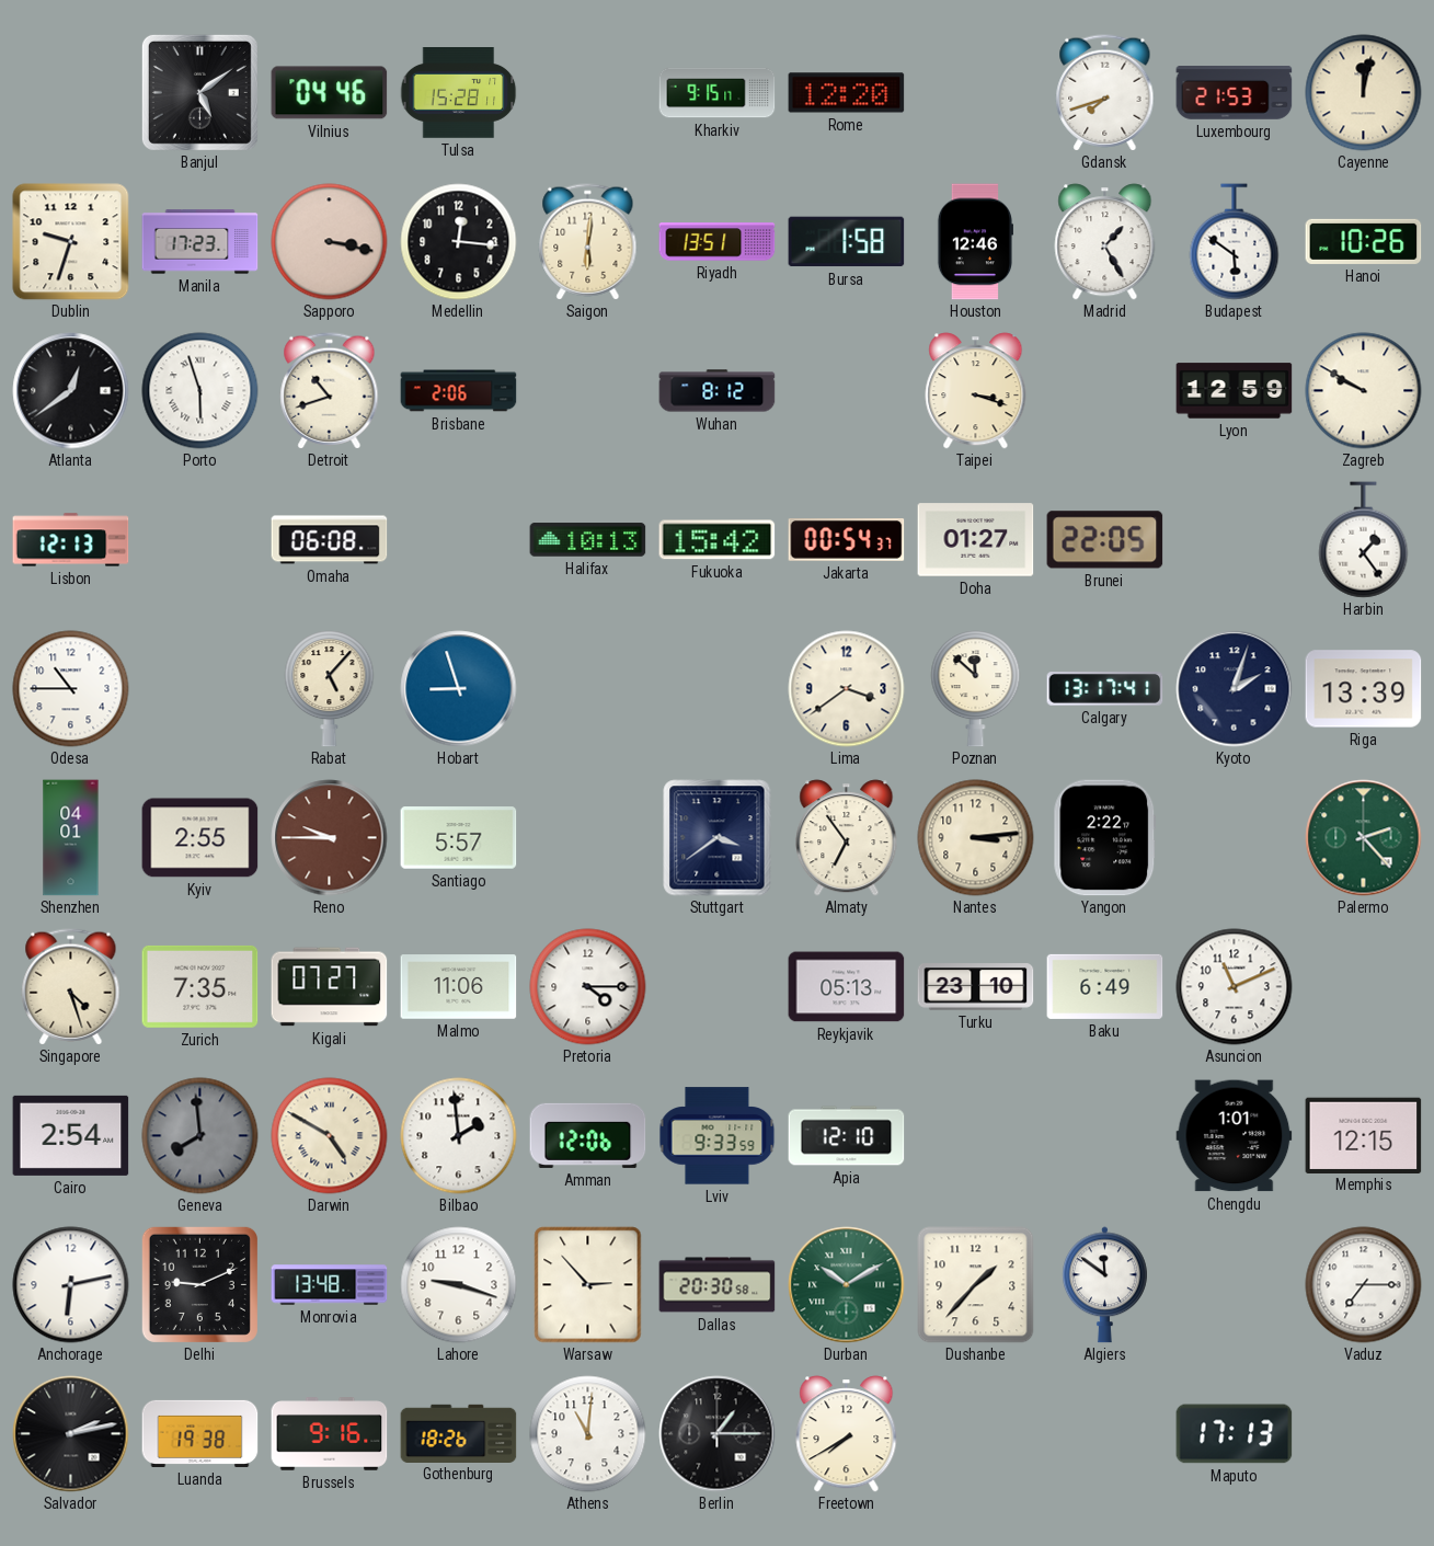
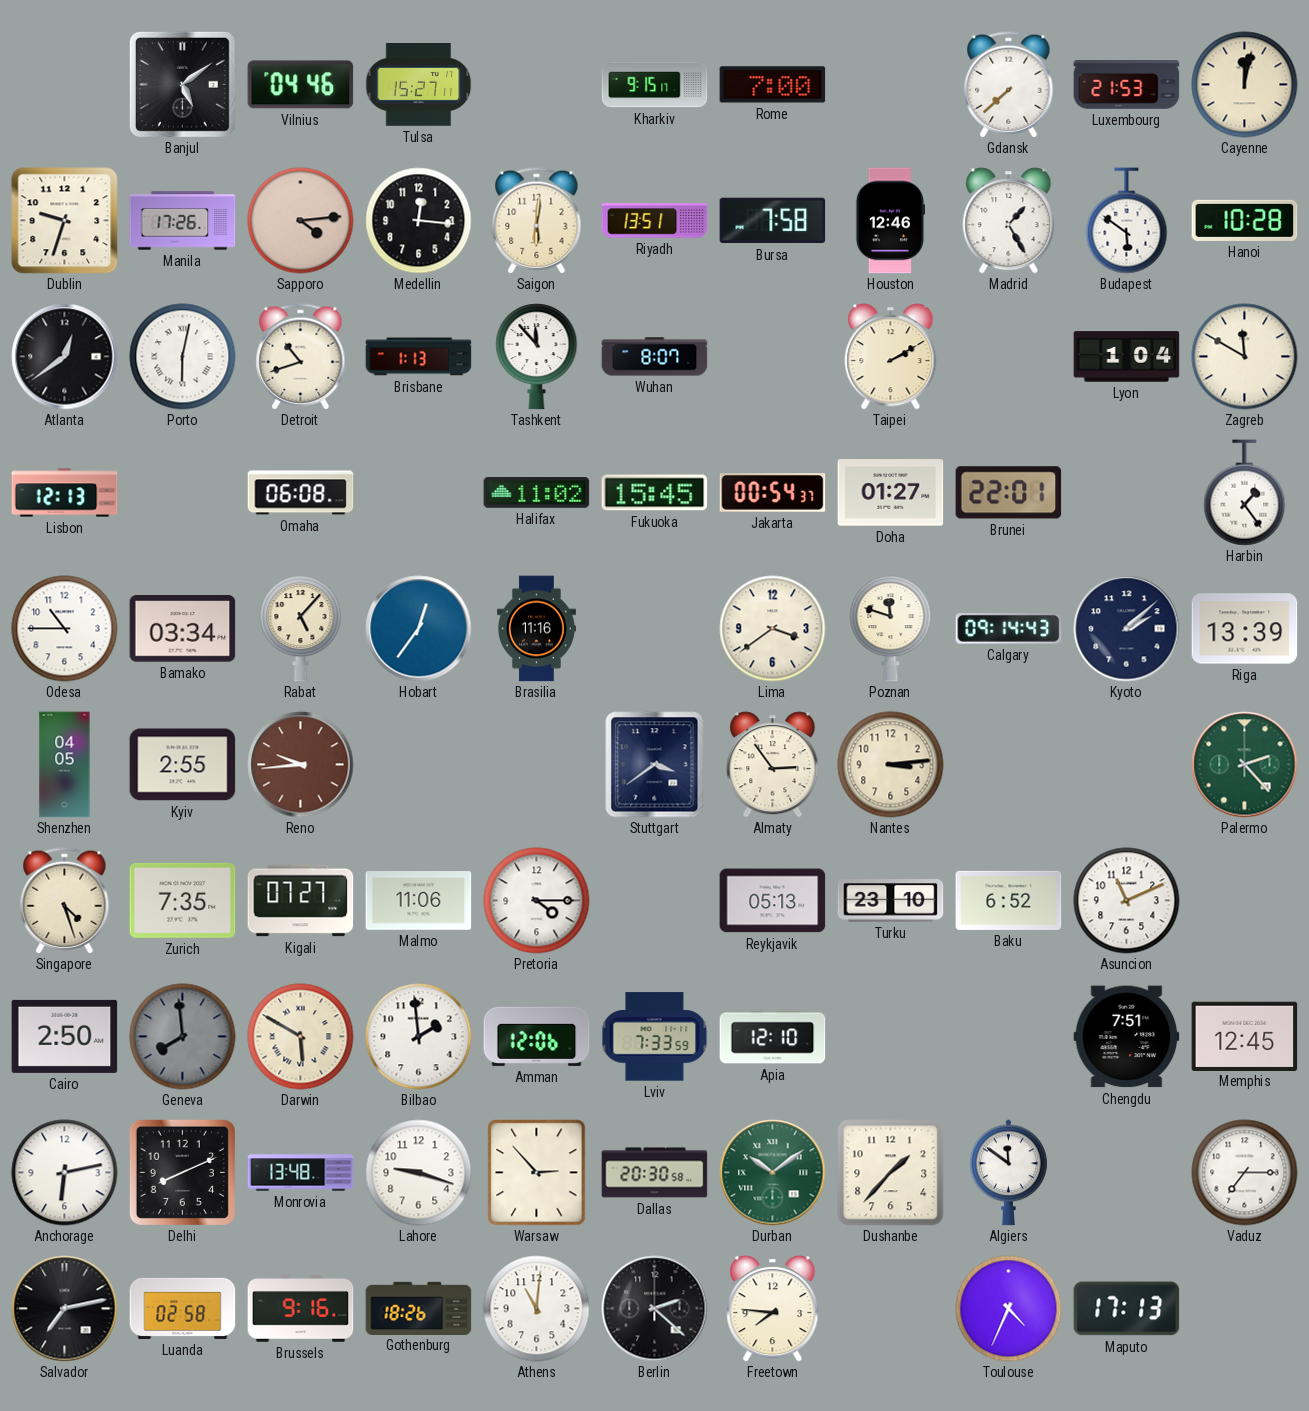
Tulsa: 15:28 -> 15:27
Rome: 12:20 -> 7:00
Gdansk: 7:42 -> 7:38
Manila: 17:23 -> 17:26
Sapporo: 3:17 -> 4:14
Bursa: 1:58 -> 7:58
Hanoi: 10:26 -> 10:28
Porto: 5:57 -> 6:02
Brisbane: 2:06 -> 1:13
Tashkent: none -> 11:53
Wuhan: 8:12 -> 8:07
Taipei: 3:18 -> 2:10
Lyon: 12:59 -> 1:04
Zagreb: 9:50 -> 11:50
Halifax: 10:13 -> 11:02
Fukuoka: 15:42 -> 15:45
Brunei: 22:05 -> 22:01
Bamako: none -> 03:34
Hobart: 8:57 -> 12:36
Brasilia: none -> 11:16
Poznan: 11:52 -> 11:48
Calgary: 13:17 -> 09:14
Kyoto: 2:03 -> 2:08
Shenzhen: 04:01 -> 04:05
Reno: 9:45 -> 9:44
Santiago: 5:57 -> none
Almaty: 6:54 -> 2:54
Yangon: 2:22 -> none
Baku: 6:49 -> 6:52
Cairo: 2:54 -> 2:50
Darwin: 4:50 -> 5:50
Lviv: 9:33 -> 7:33
Chengdu: 1:01 -> 7:51
Memphis: 12:15 -> 12:45
Delhi: 9:11 -> 8:11
Durban: 10:10 -> 10:09
Salvador: 2:13 -> 7:13
Luanda: 19:38 -> 02:58
Berlin: 1:15 -> 2:22
Freetown: 7:40 -> 7:46
Toulouse: none -> 4:34
